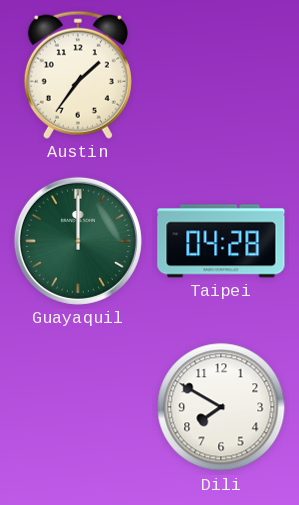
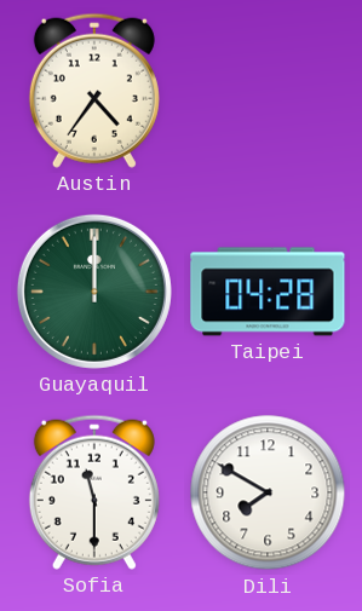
Austin: 1:36 -> 4:36
Sofia: none -> 11:30
